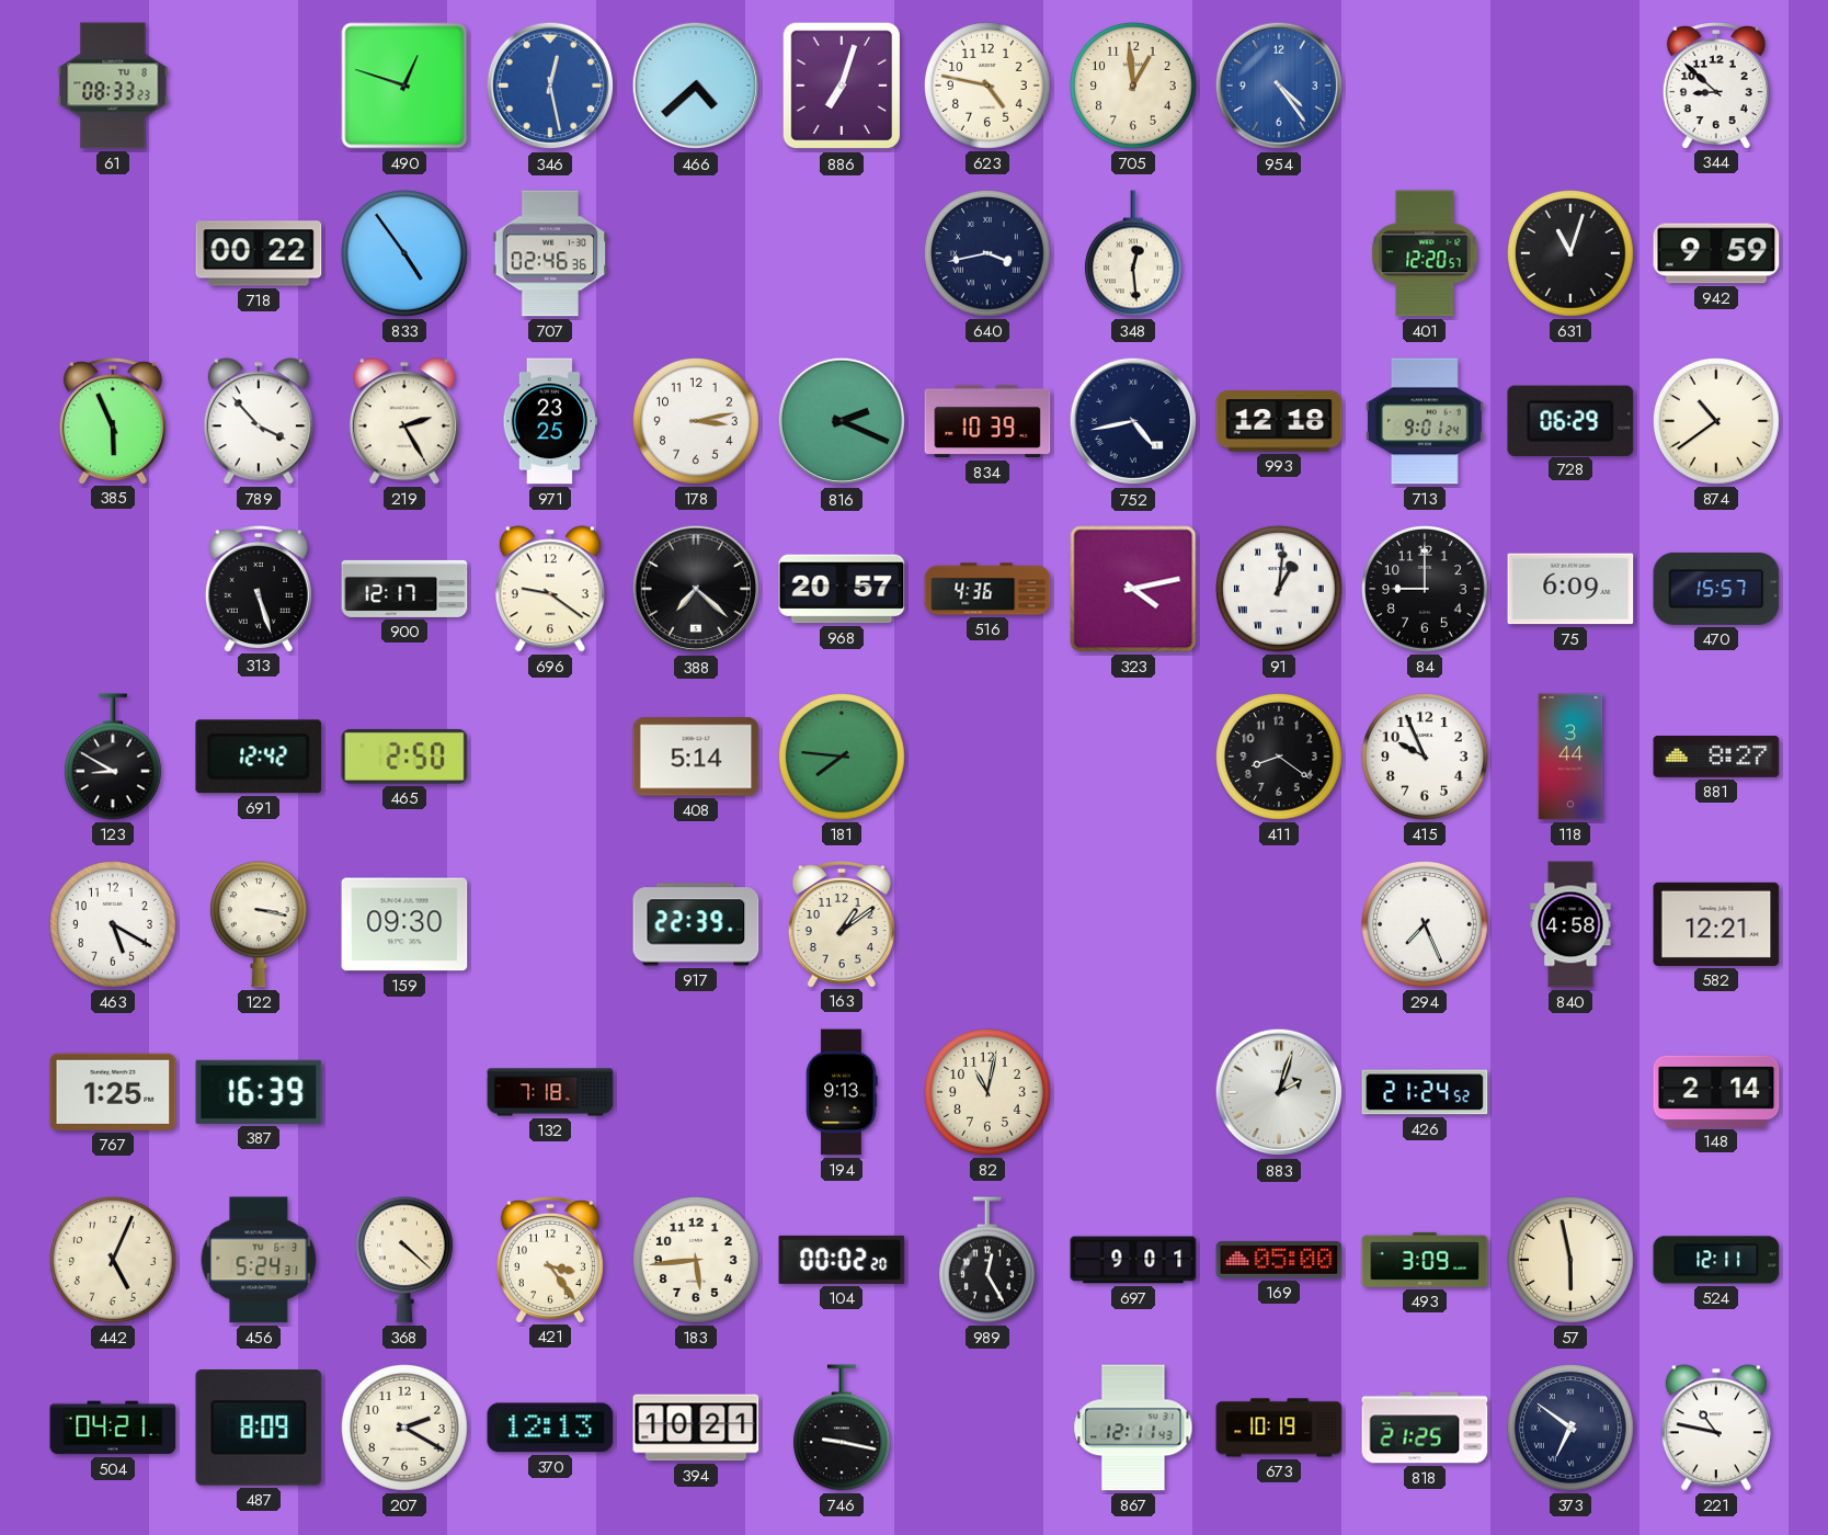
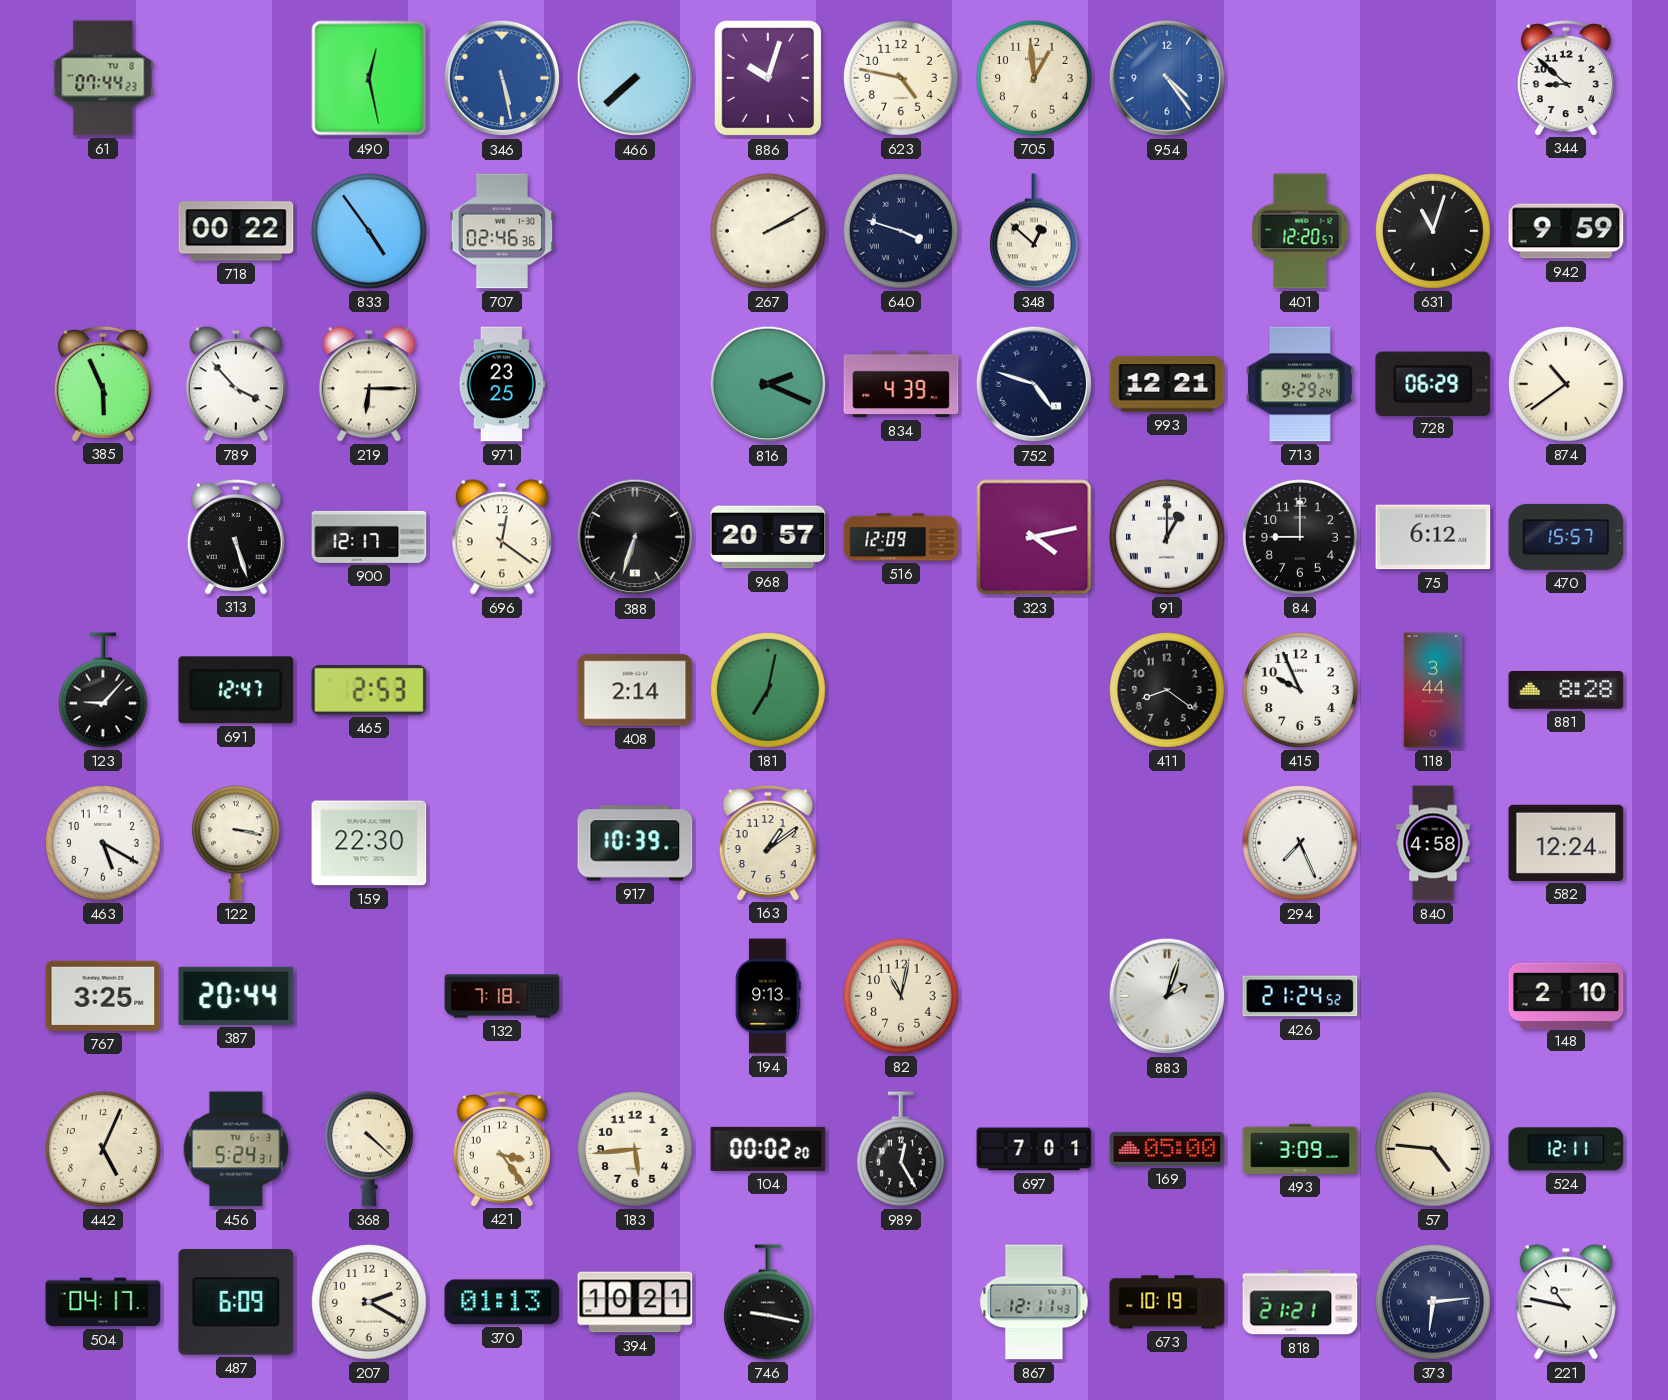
61: 08:33 -> 07:44
490: 12:48 -> 12:28
346: 12:28 -> 5:28
466: 4:38 -> 7:38
886: 7:03 -> 10:03
267: none -> 2:10
640: 3:43 -> 3:48
348: 12:29 -> 12:52
219: 2:25 -> 6:15
178: 3:13 -> none
834: 10:39 -> 4:39
752: 4:43 -> 4:48
993: 12:18 -> 12:21
713: 9:01 -> 9:29
696: 9:21 -> 12:21
388: 7:22 -> 6:33
516: 4:36 -> 12:09
91: 1:01 -> 1:00
75: 6:09 -> 6:12
123: 8:50 -> 9:07
691: 12:42 -> 12:47
465: 2:50 -> 2:53
408: 5:14 -> 2:14
181: 7:46 -> 7:02
881: 8:27 -> 8:28
159: 09:30 -> 22:30
917: 22:39 -> 10:39
582: 12:21 -> 12:24
767: 1:25 -> 3:25
387: 16:39 -> 20:44
148: 2:14 -> 2:10
697: 9:01 -> 7:01
57: 5:58 -> 4:46
504: 04:21 -> 04:17
487: 8:09 -> 6:09
370: 12:13 -> 01:13
818: 21:25 -> 21:21
373: 6:51 -> 6:14
